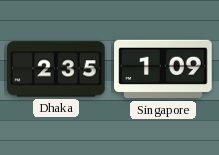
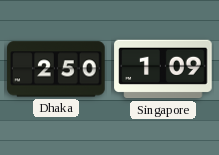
Dhaka: 2:35 -> 2:50
